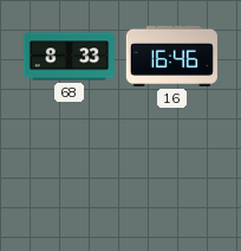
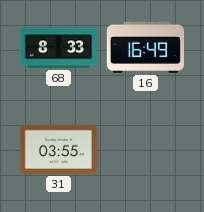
16: 16:46 -> 16:49
31: none -> 03:55
